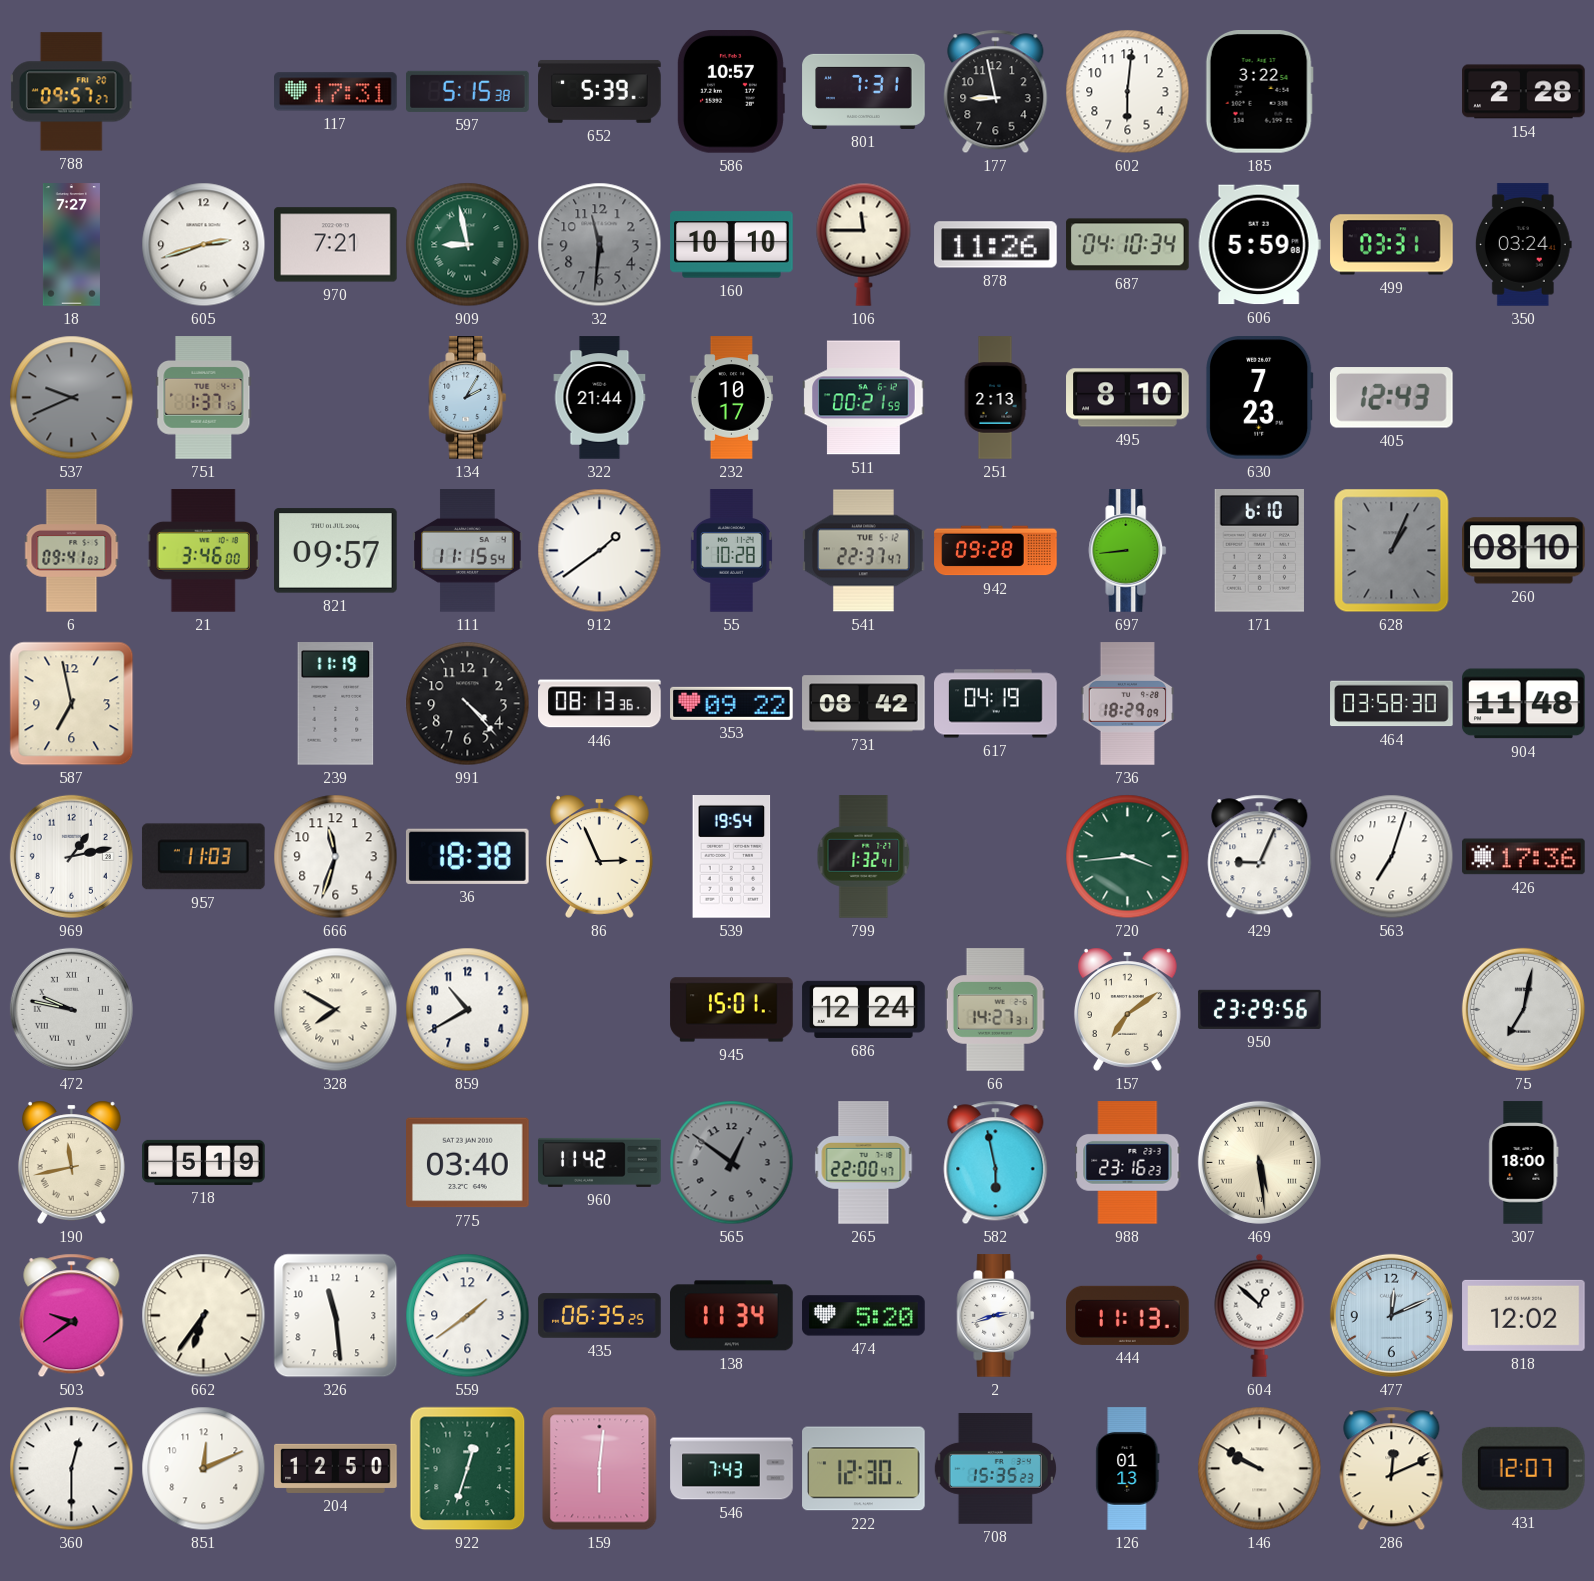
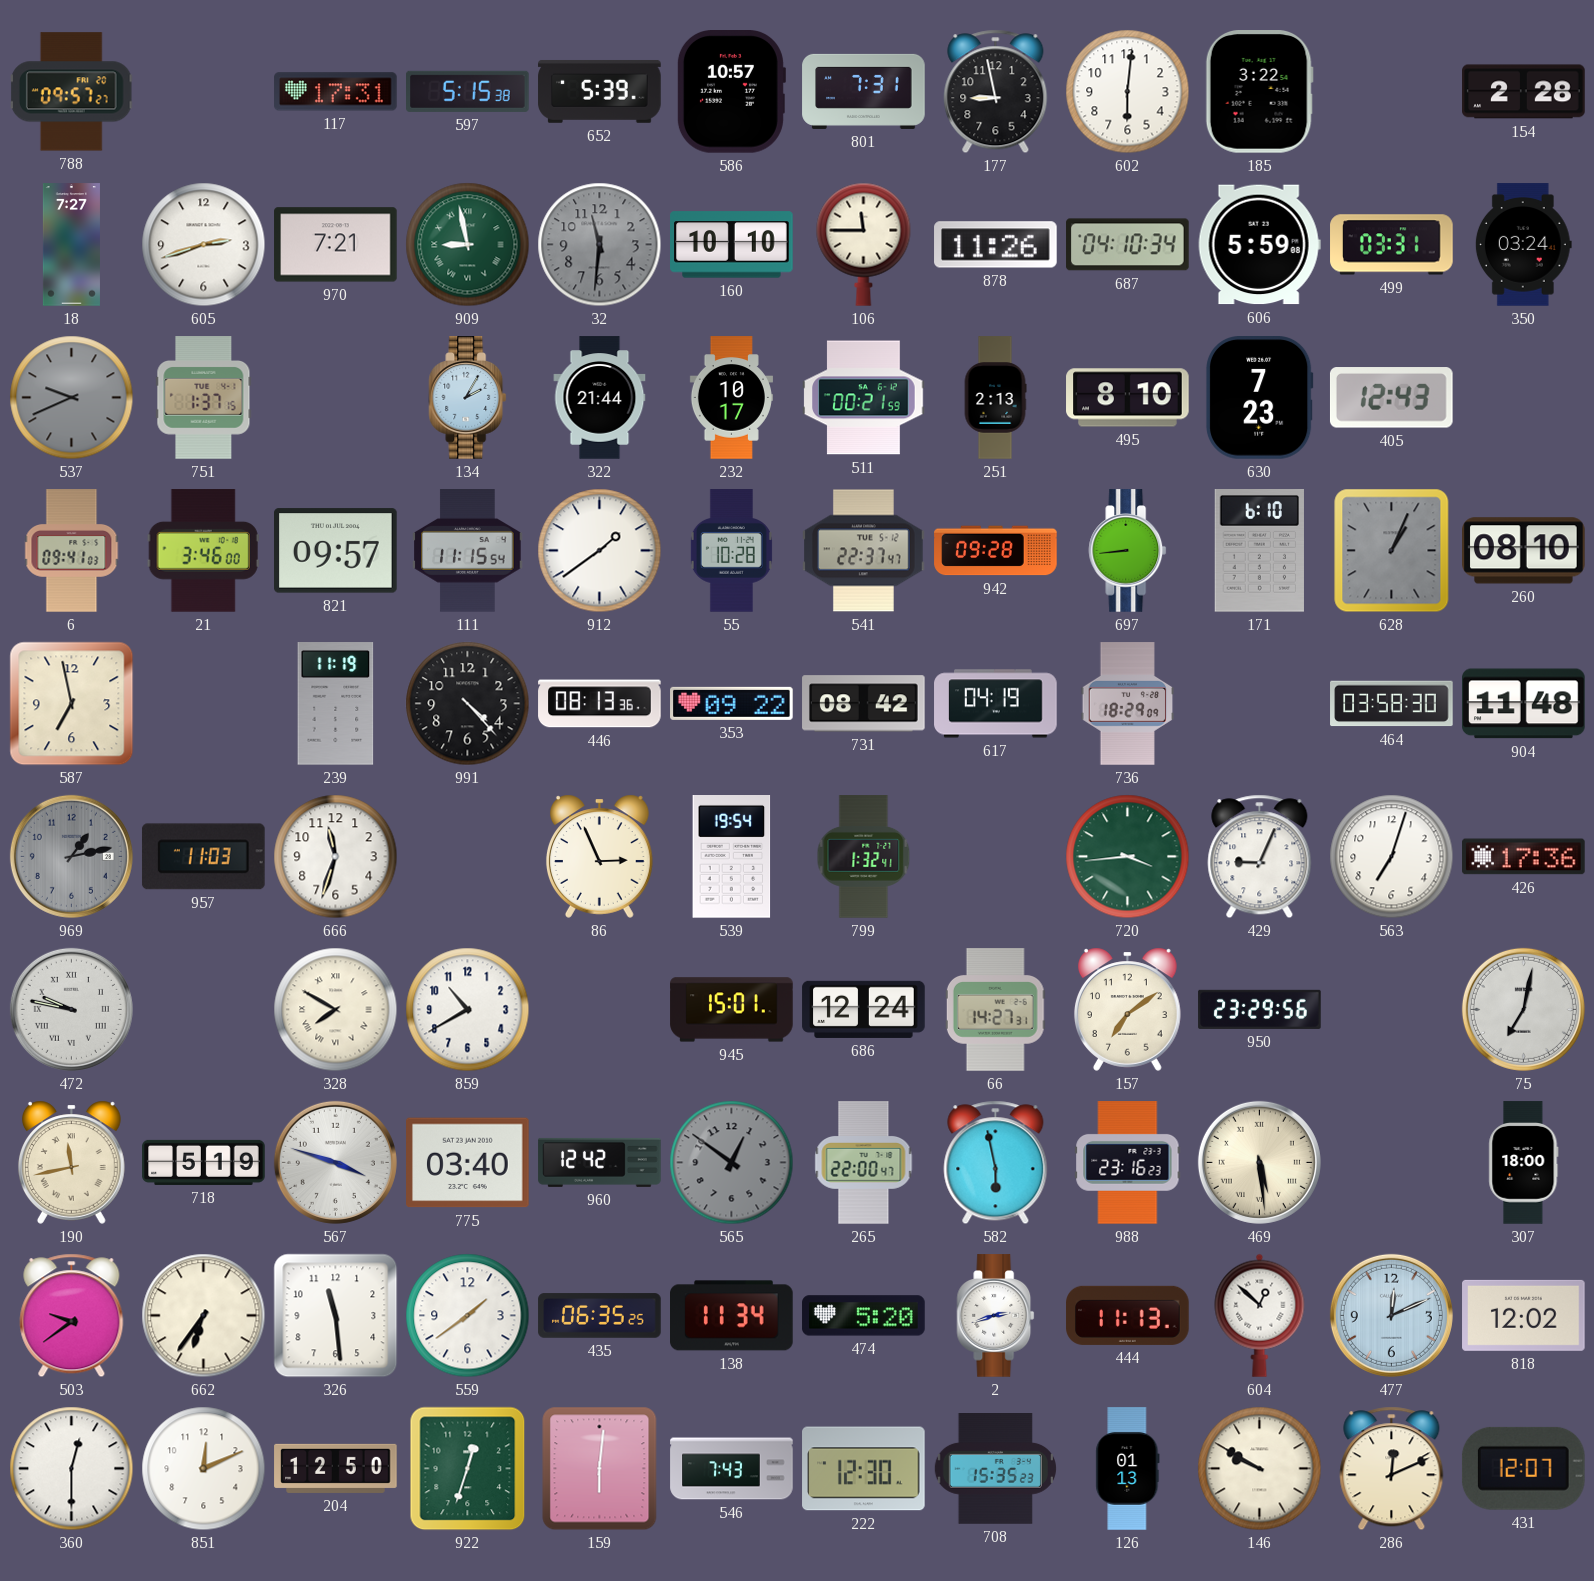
969 dial: white -> grey
36: 18:38 -> none
567: none -> 3:48
960: 11:42 -> 12:42
